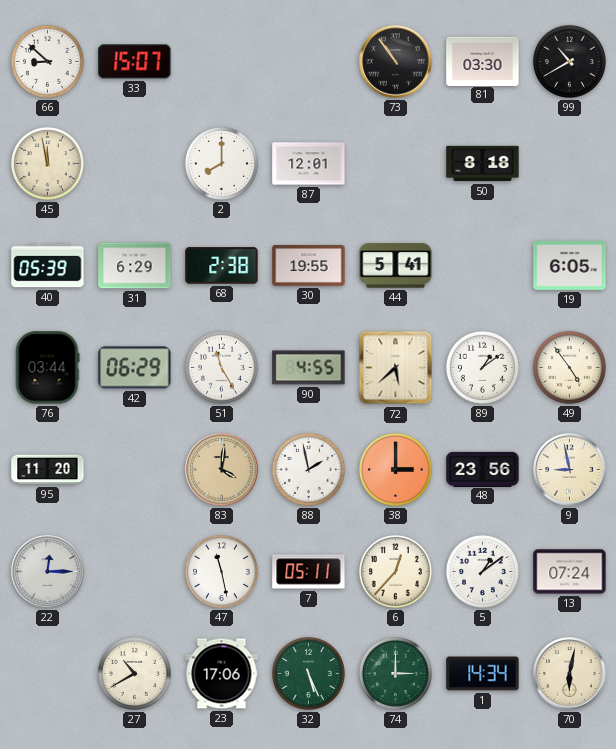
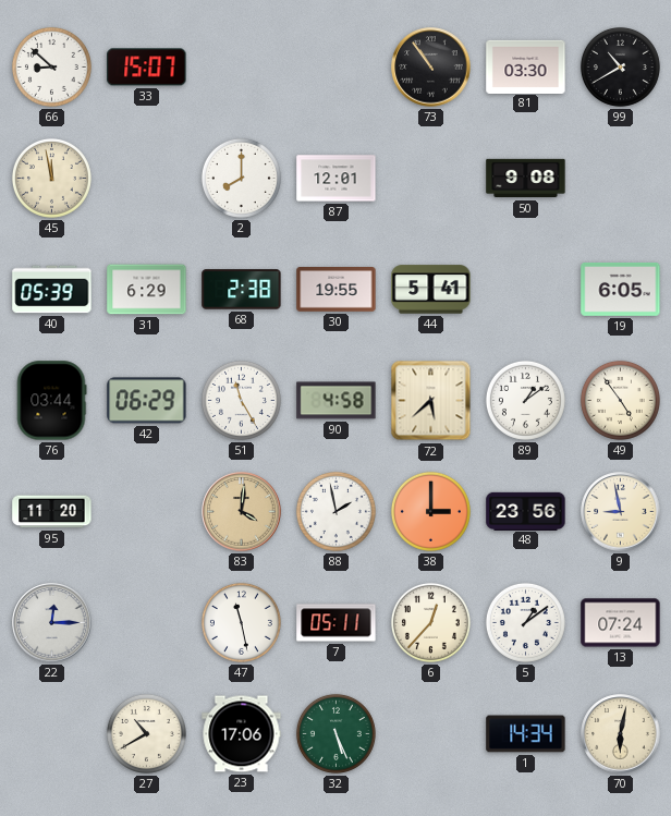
50: 8:18 -> 9:08
90: 4:55 -> 4:58
74: 3:00 -> none
